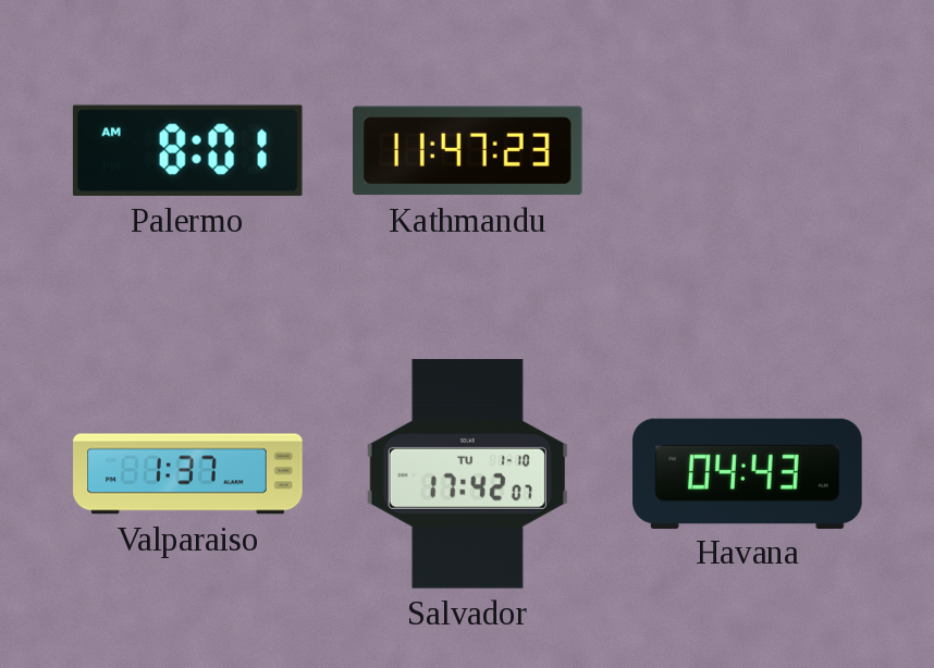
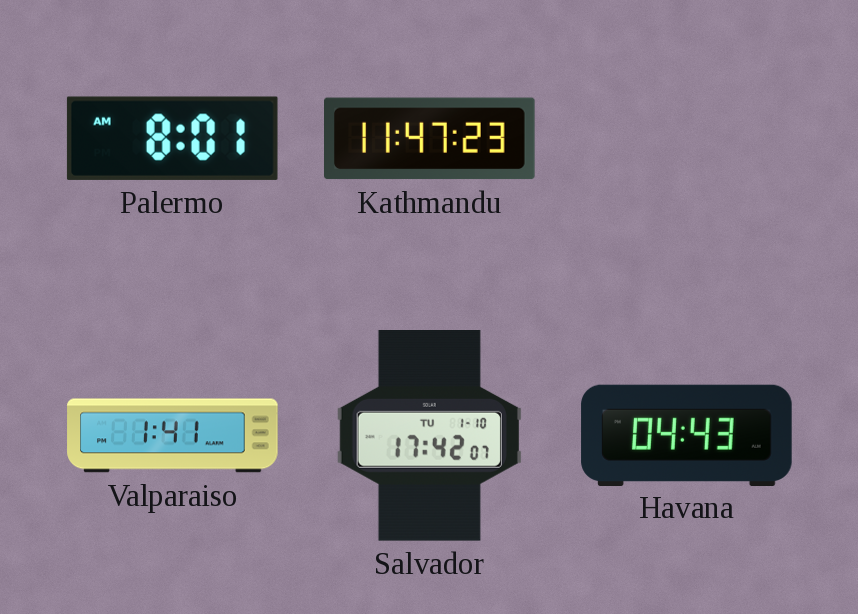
Valparaiso: 1:37 -> 1:41
